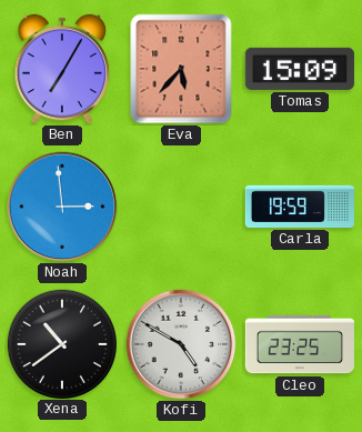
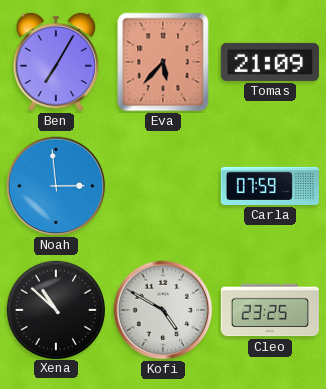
Tomas: 15:09 -> 21:09
Carla: 19:59 -> 07:59
Xena: 10:39 -> 10:52
